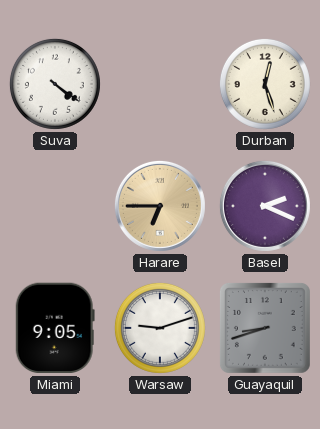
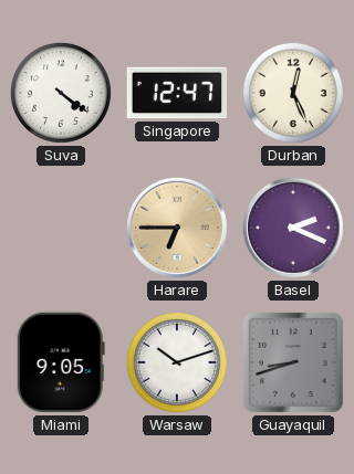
Singapore: none -> 12:47
Durban: 12:27 -> 12:26
Warsaw: 9:12 -> 10:12
